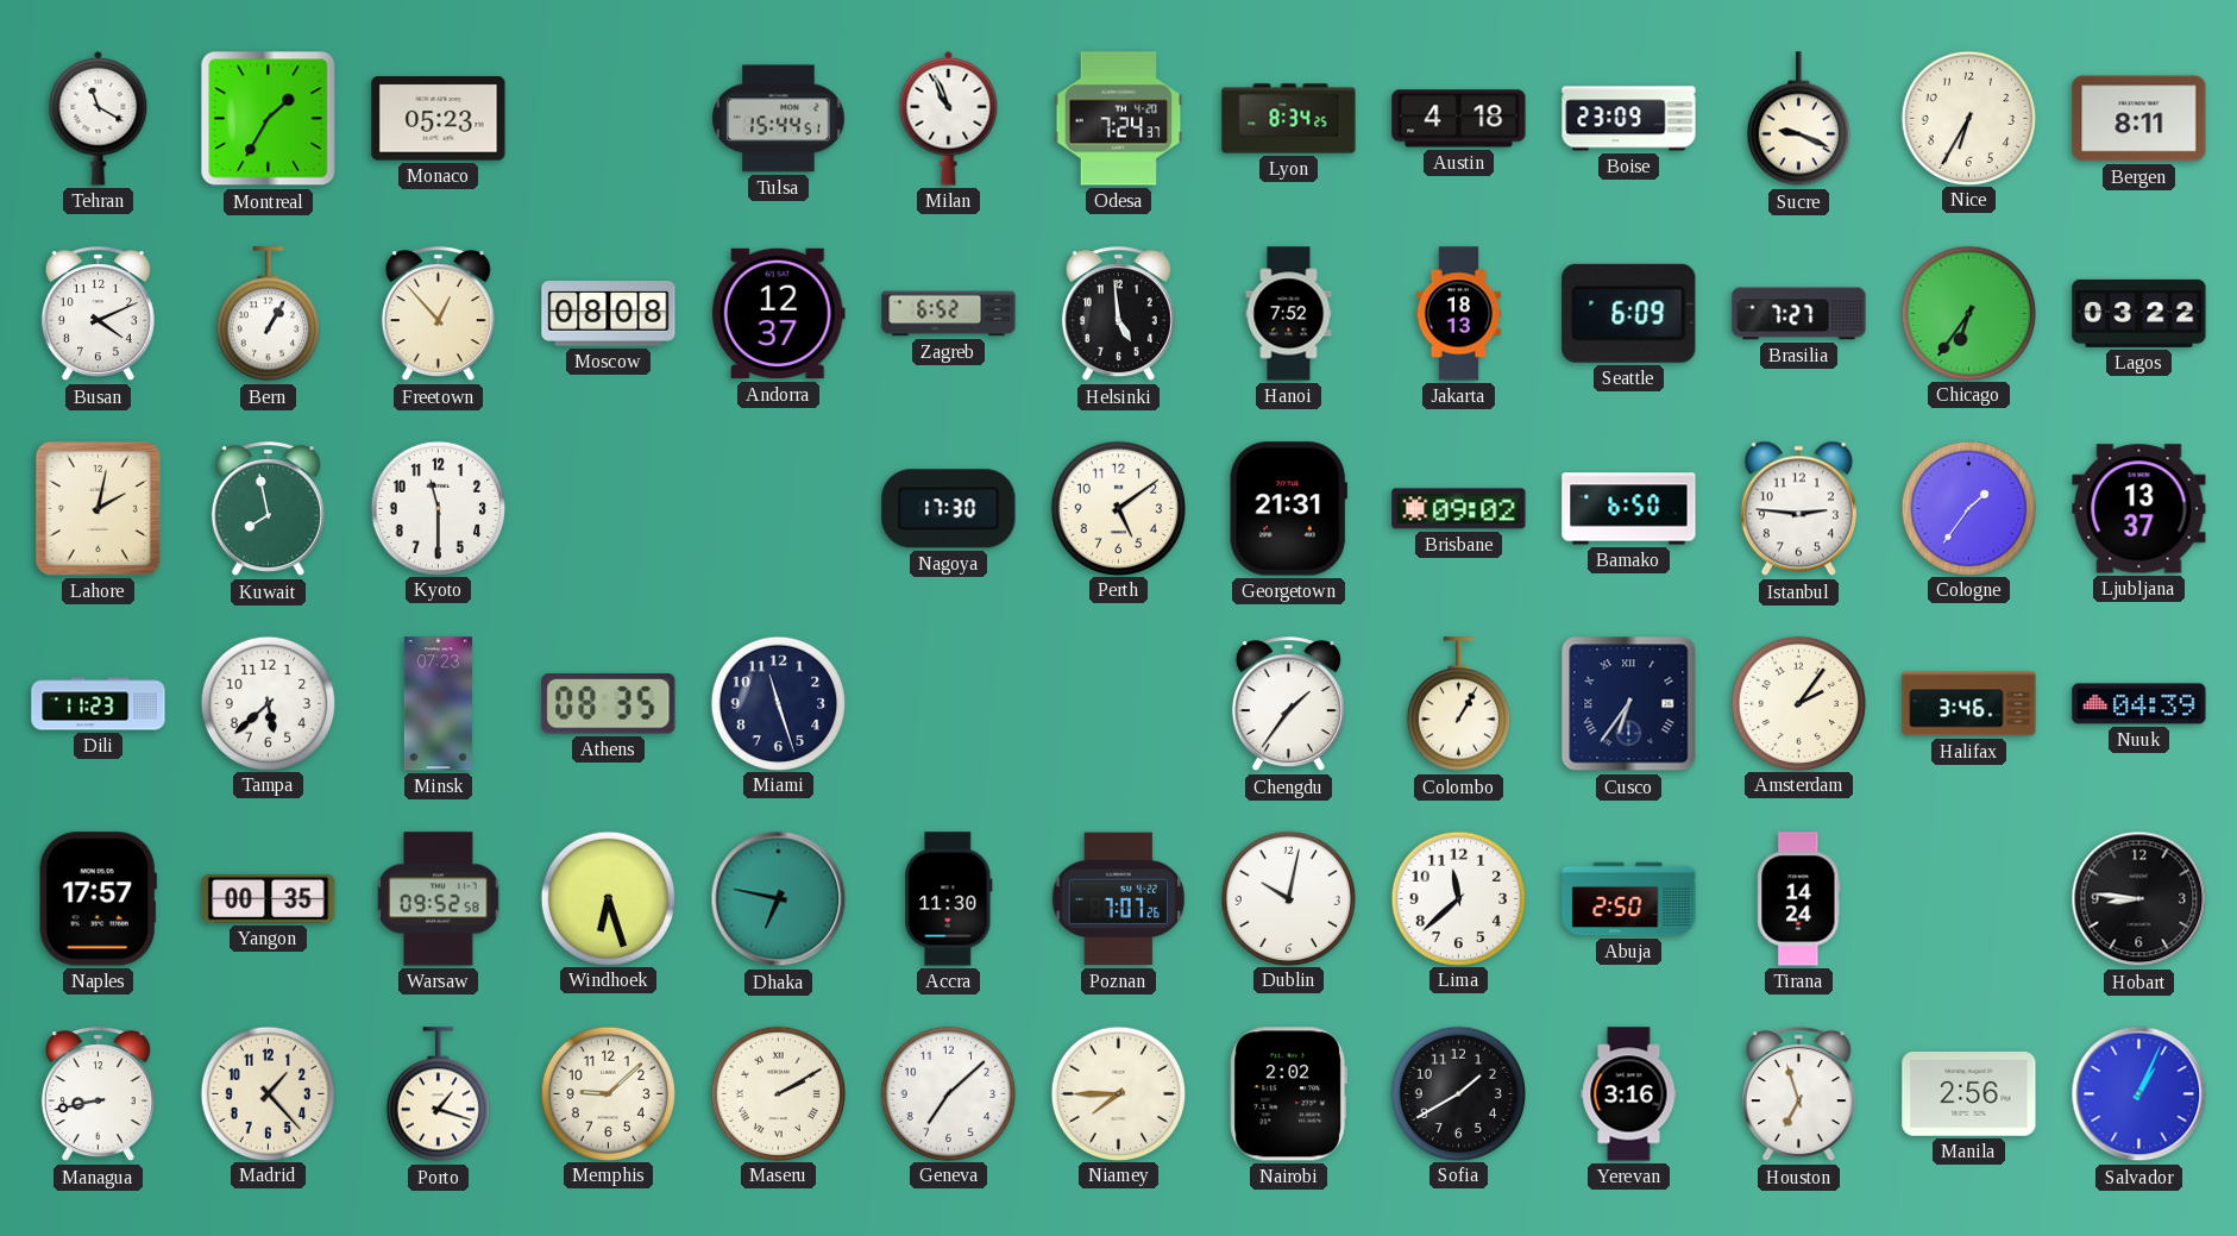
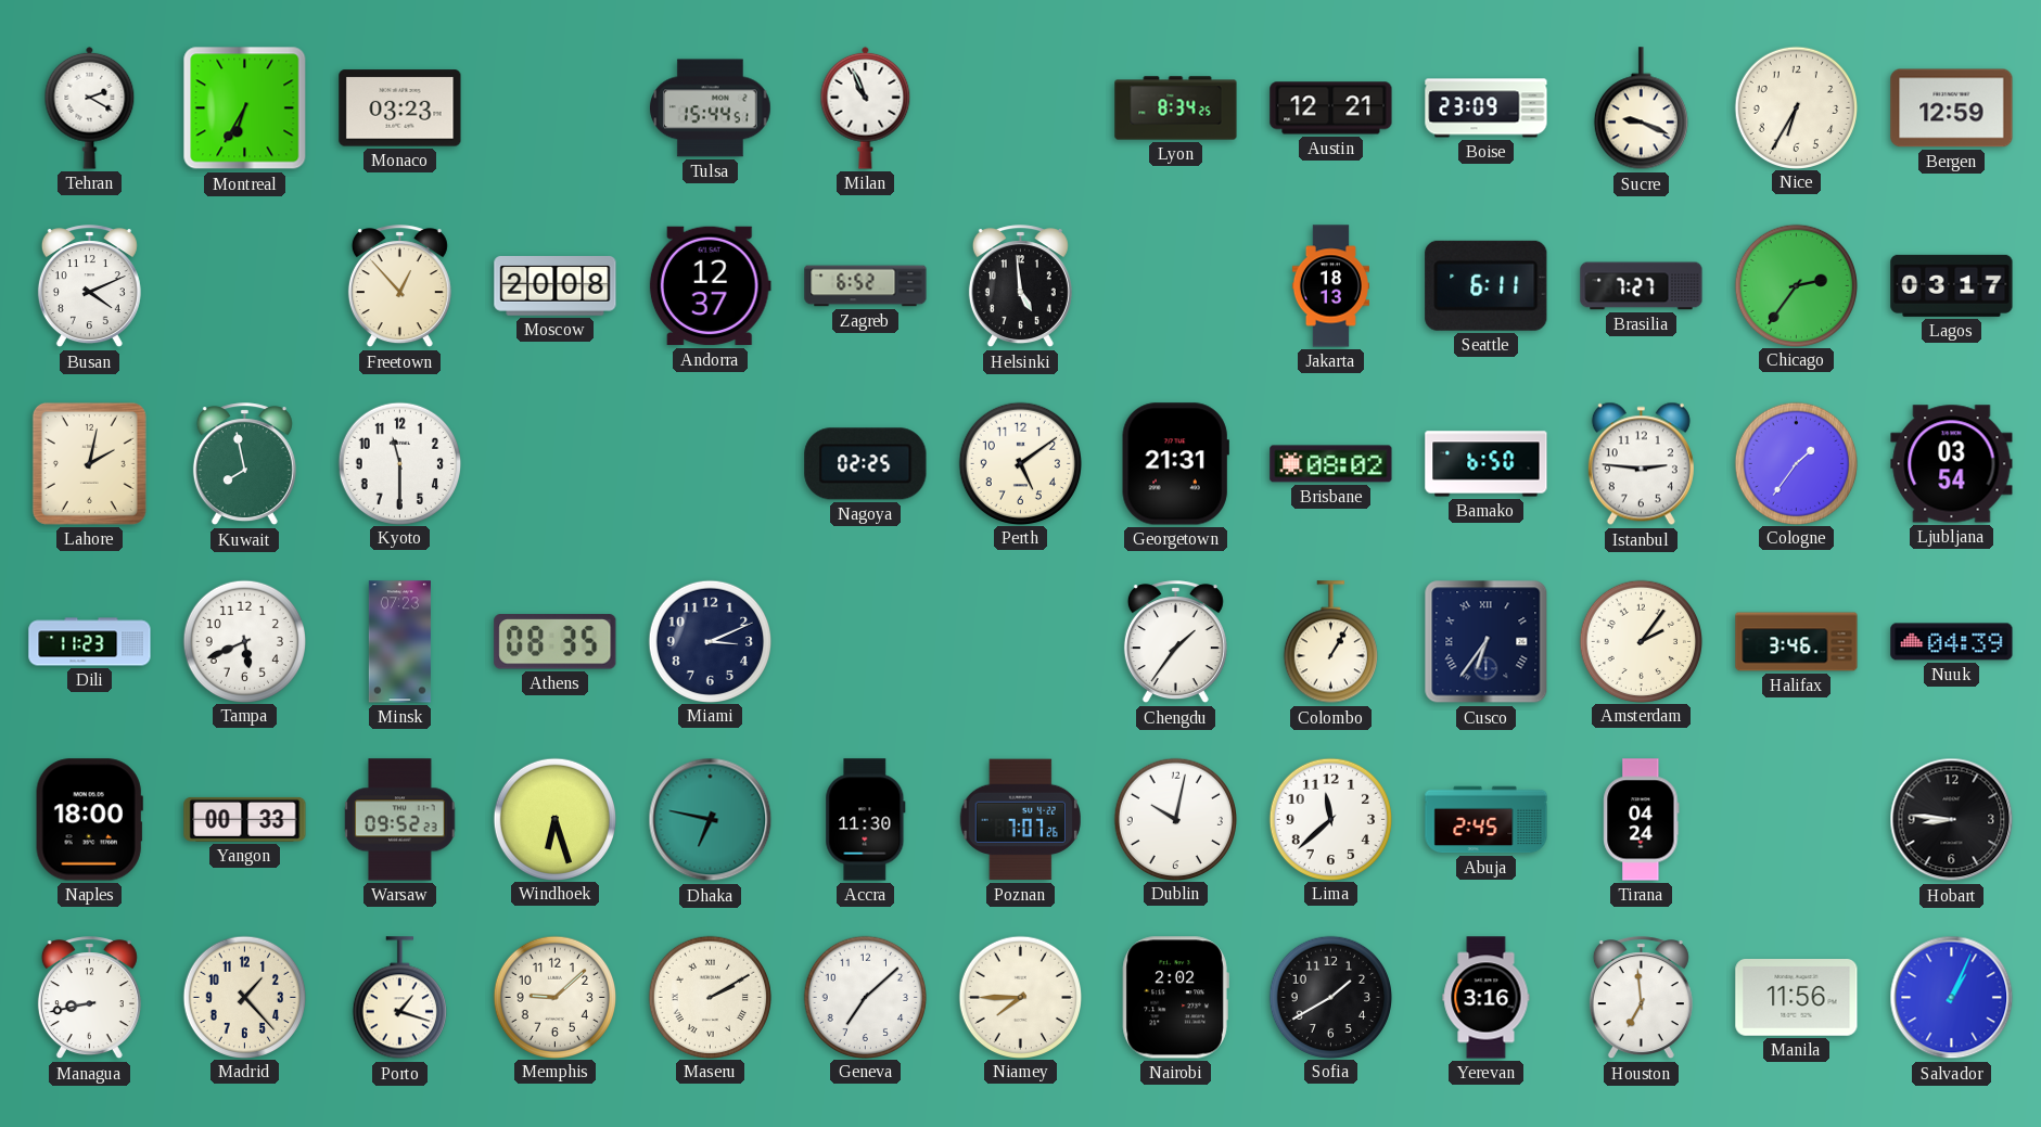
Tehran: 11:20 -> 2:20
Montreal: 1:35 -> 6:35
Monaco: 05:23 -> 03:23
Odesa: 7:24 -> none
Austin: 4:18 -> 12:21
Bergen: 8:11 -> 12:59
Bern: 1:05 -> none
Moscow: 08:08 -> 20:08
Hanoi: 7:52 -> none
Seattle: 6:09 -> 6:11
Chicago: 6:36 -> 2:36
Lagos: 03:22 -> 03:17
Nagoya: 17:30 -> 02:25
Brisbane: 09:02 -> 08:02
Ljubljana: 13:37 -> 03:54
Tampa: 5:38 -> 5:41
Miami: 11:27 -> 3:11
Naples: 17:57 -> 18:00
Yangon: 00:35 -> 00:33
Warsaw: 09:52:58 -> 09:52:23
Abuja: 2:50 -> 2:45
Tirana: 14:24 -> 04:24
Houston: 6:57 -> 6:59
Manila: 2:56 -> 11:56
